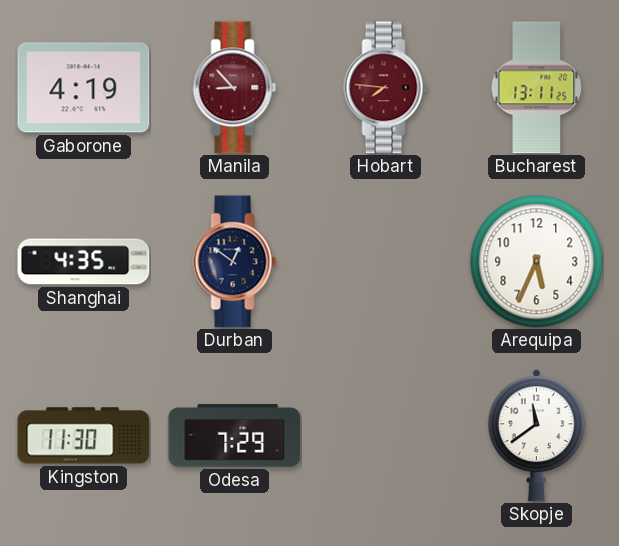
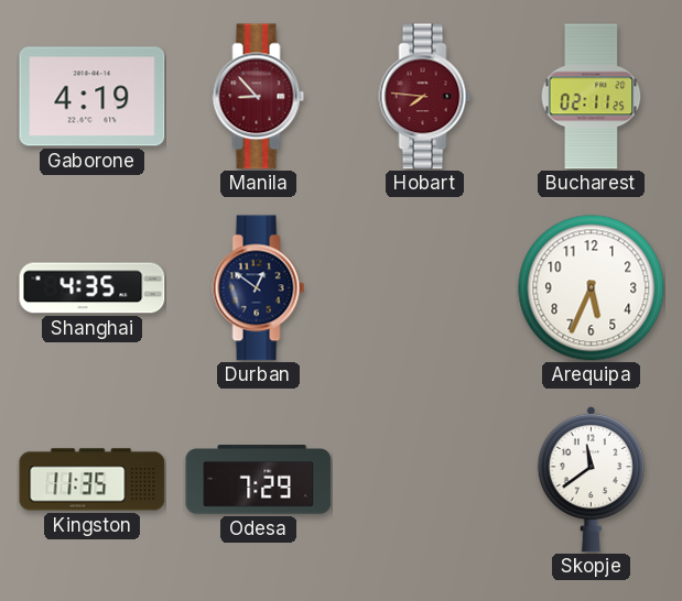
Bucharest: 13:11 -> 02:11
Kingston: 11:30 -> 11:35
